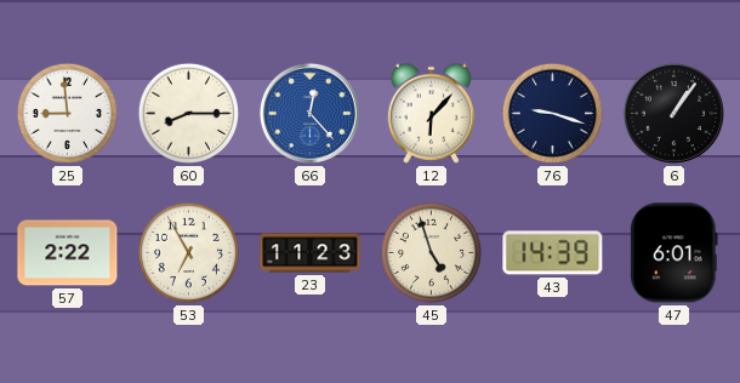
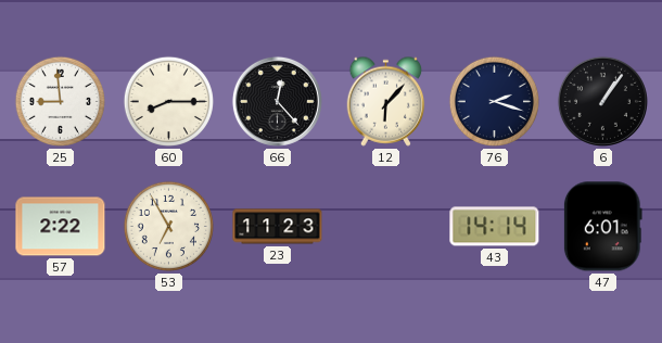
66 dial: blue -> black
76: 9:18 -> 2:18
45: 4:57 -> none
43: 14:39 -> 14:14
